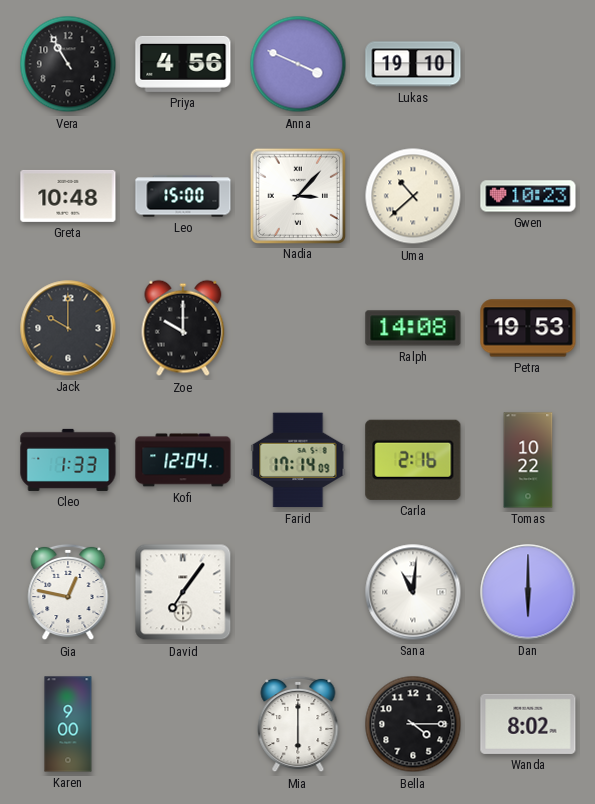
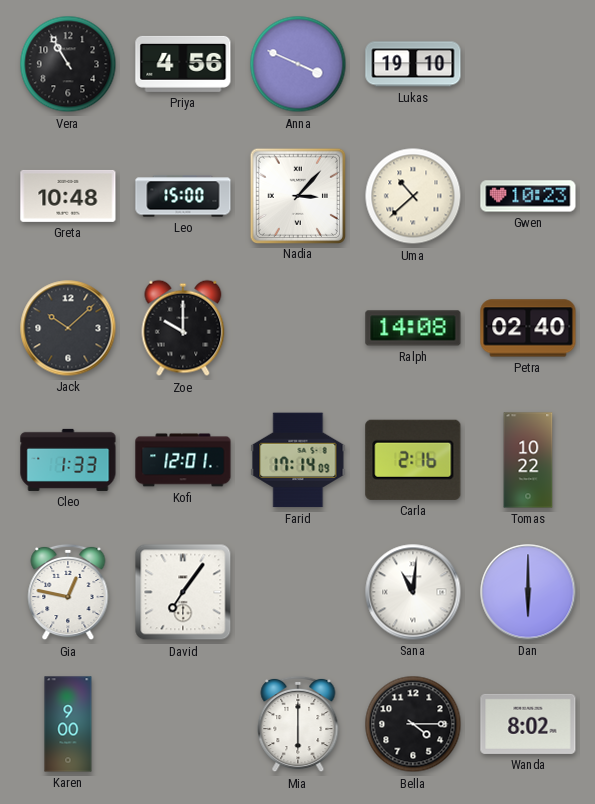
Jack: 10:00 -> 10:08
Petra: 19:53 -> 02:40
Kofi: 12:04 -> 12:01
